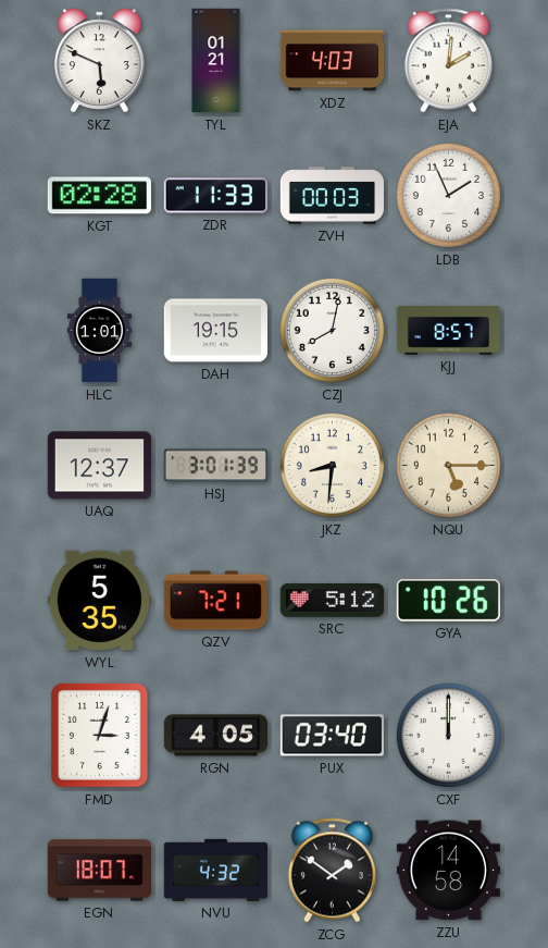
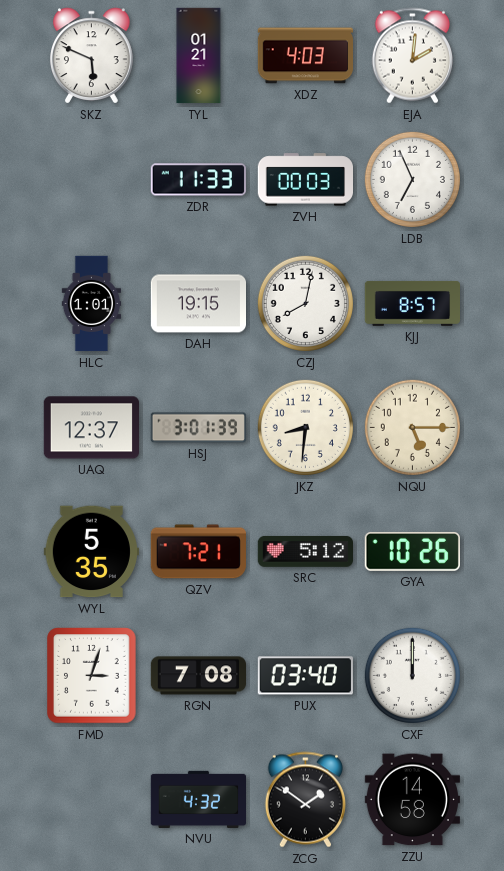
KGT: 02:28 -> none
LDB: 1:56 -> 6:56
RGN: 4:05 -> 7:08
EGN: 18:07 -> none
